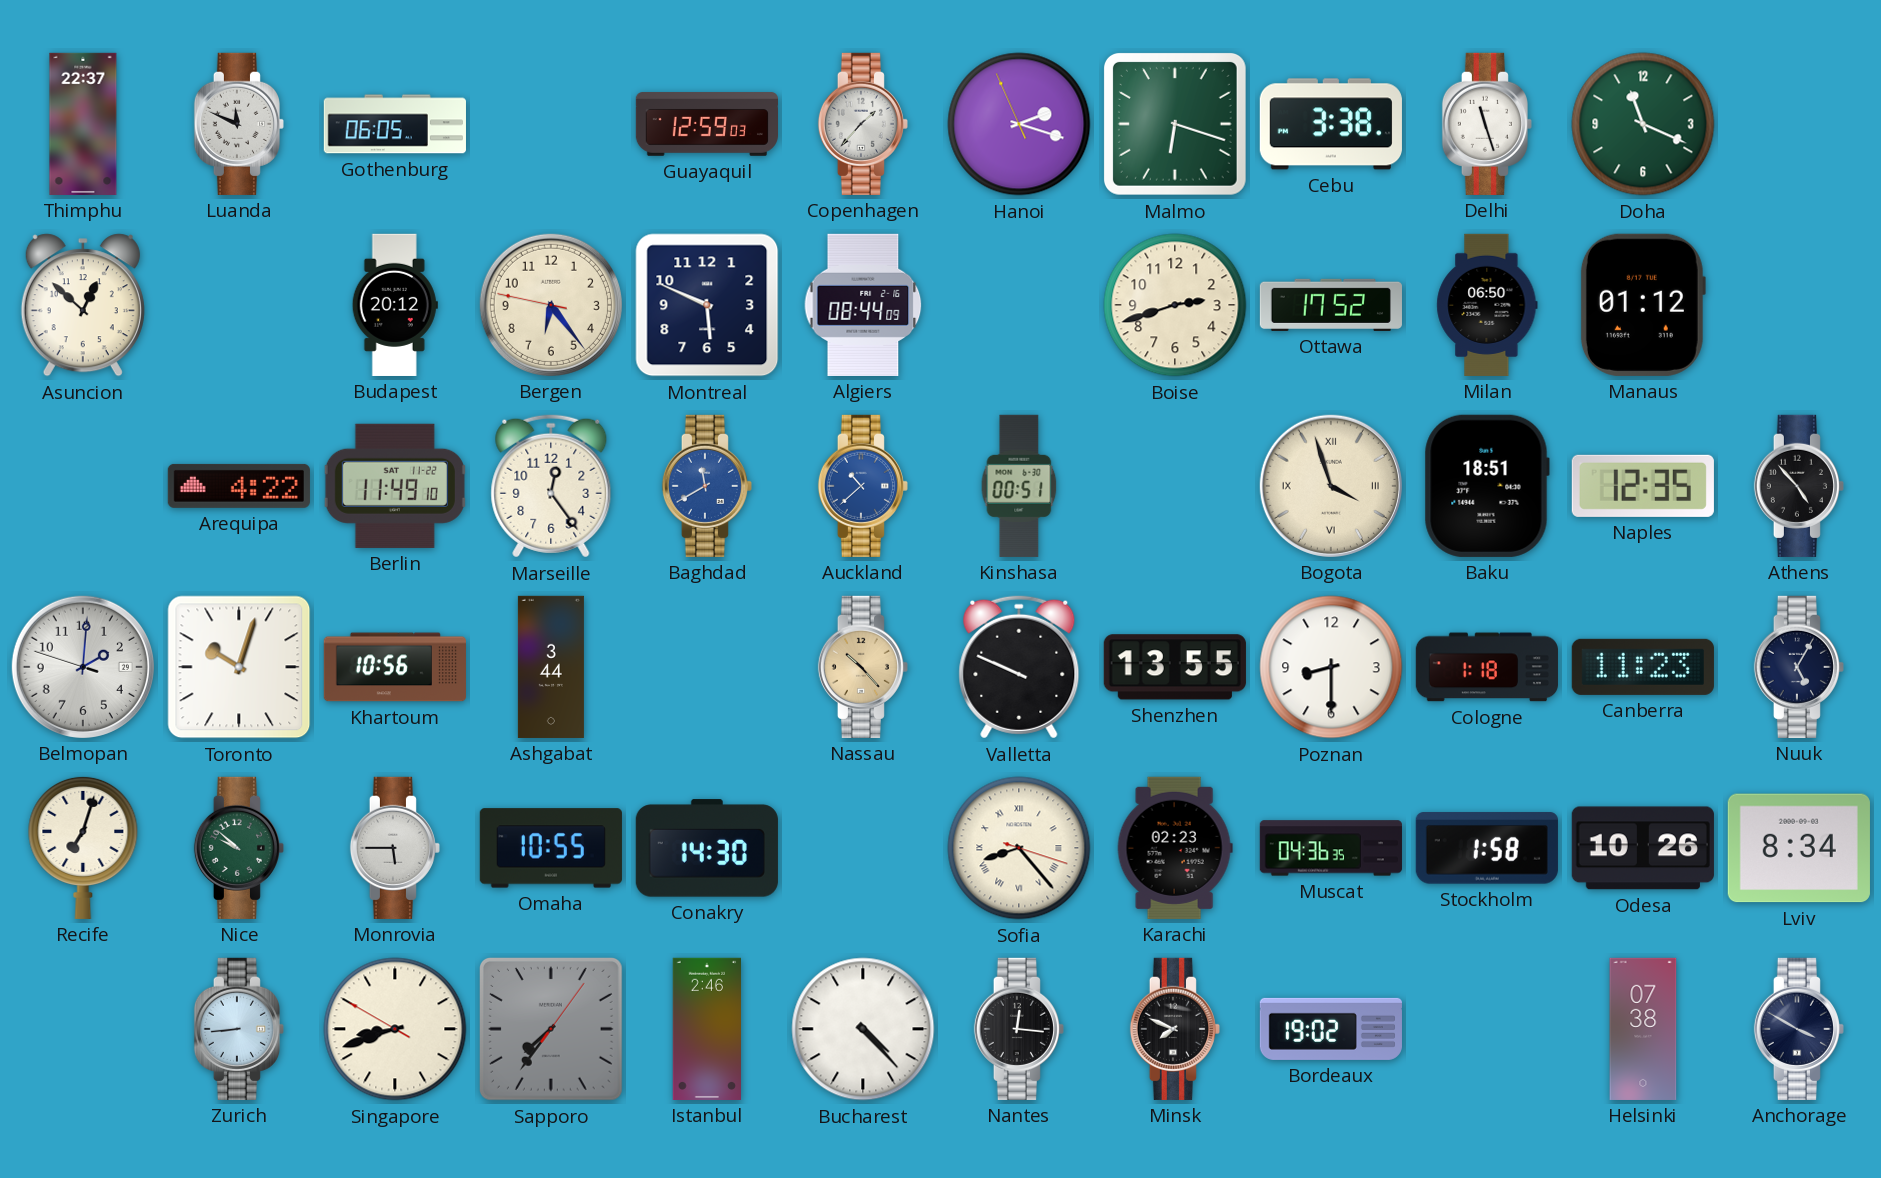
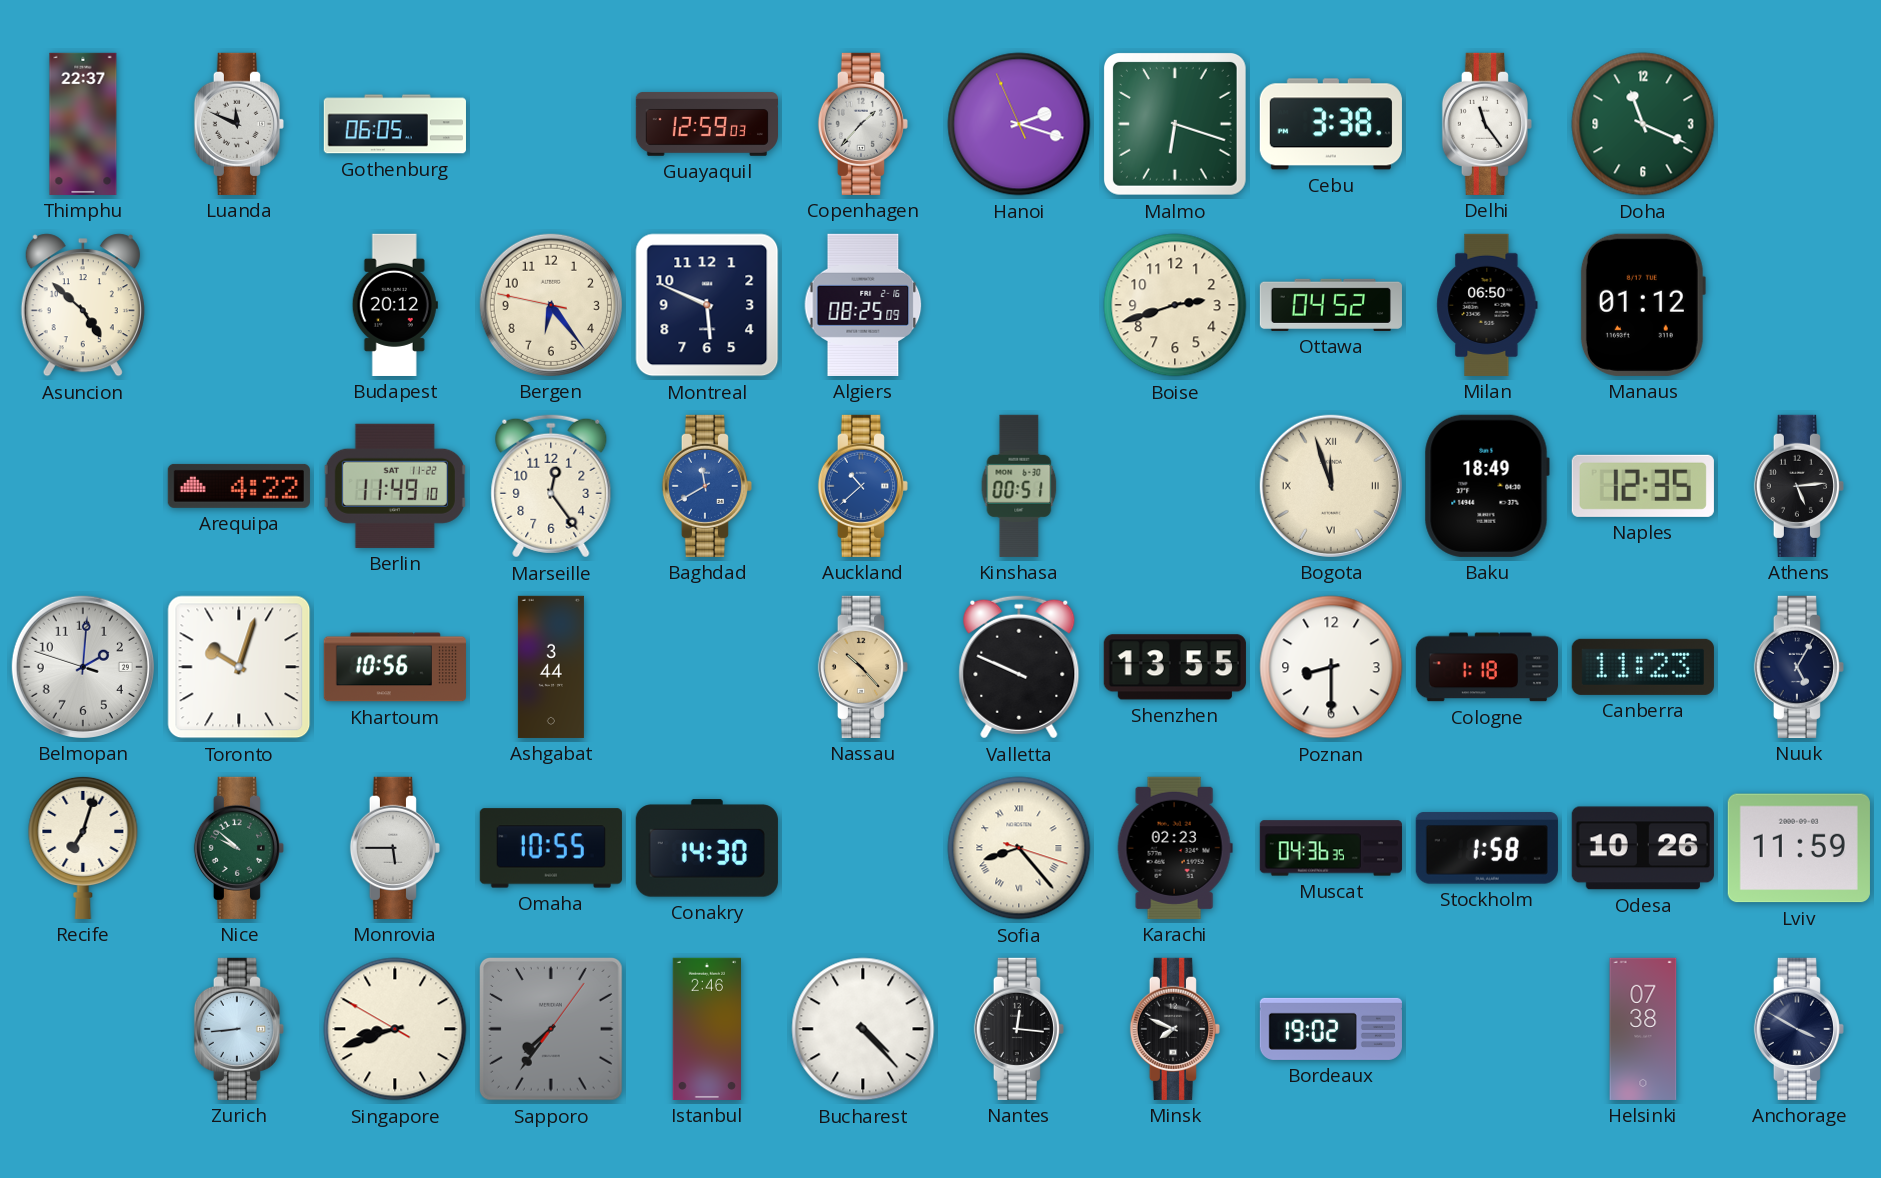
Delhi: 11:27 -> 11:24
Asuncion: 12:52 -> 4:52
Algiers: 08:44 -> 08:25
Ottawa: 17:52 -> 04:52
Bogota: 3:57 -> 11:57
Baku: 18:51 -> 18:49
Athens: 4:53 -> 5:14
Lviv: 8:34 -> 11:59
